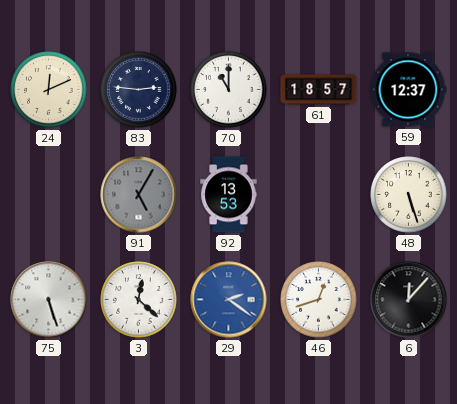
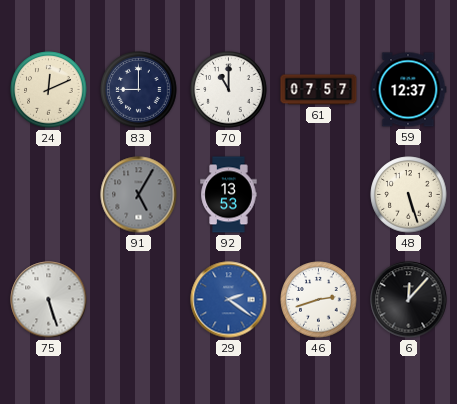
83: 2:46 -> 9:00
61: 18:57 -> 07:57
3: 12:22 -> none
46: 12:42 -> 2:42
